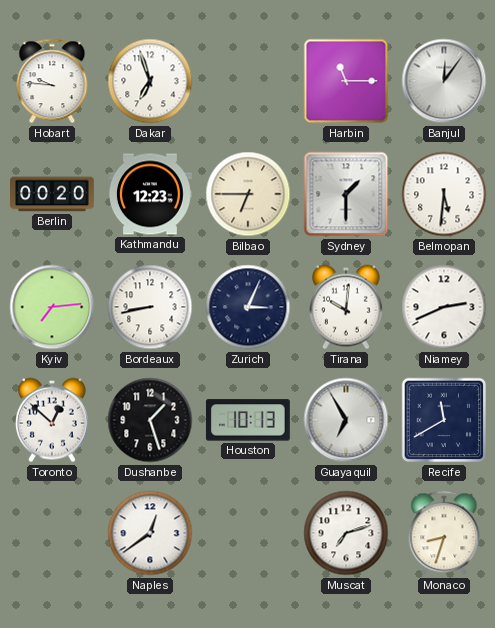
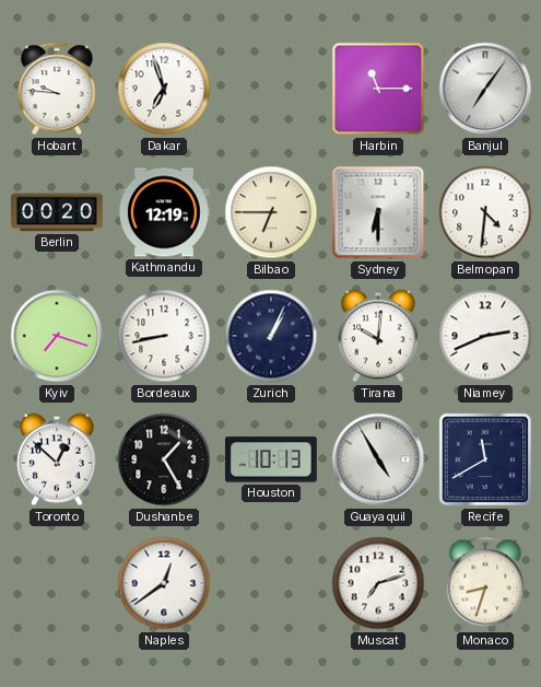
Banjul: 12:06 -> 7:06
Kathmandu: 12:23 -> 12:19
Sydney: 1:30 -> 6:30
Belmopan: 5:31 -> 4:31
Kyiv: 7:14 -> 7:18
Zurich: 3:04 -> 1:04
Dushanbe: 1:27 -> 1:25
Guayaquil: 6:55 -> 4:55
